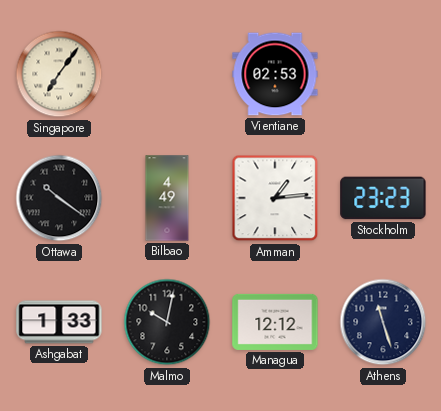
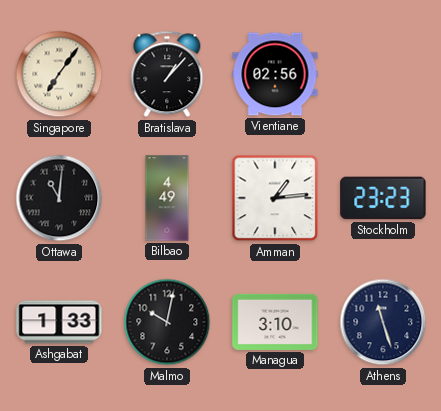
Bratislava: none -> 1:07
Vientiane: 02:53 -> 02:56
Ottawa: 10:21 -> 11:01
Managua: 12:12 -> 3:10
